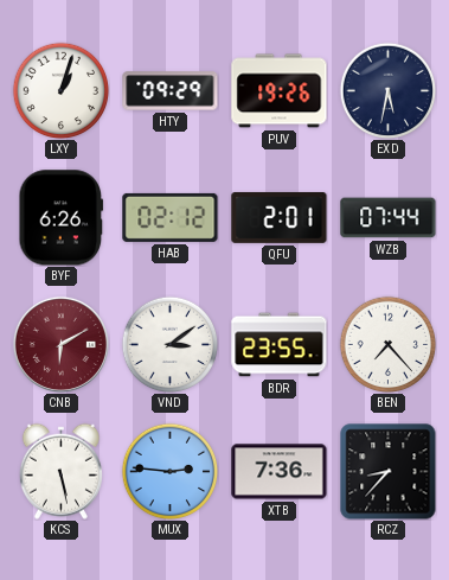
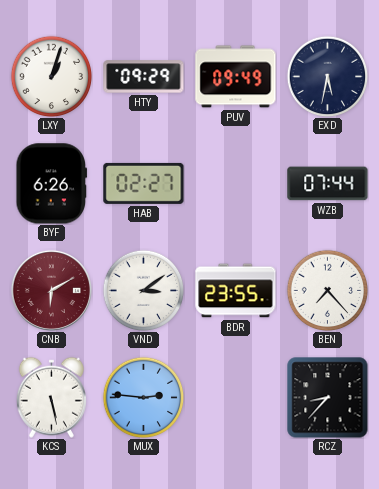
PUV: 19:26 -> 09:49
HAB: 02:12 -> 02:27
QFU: 2:01 -> none
XTB: 7:36 -> none
